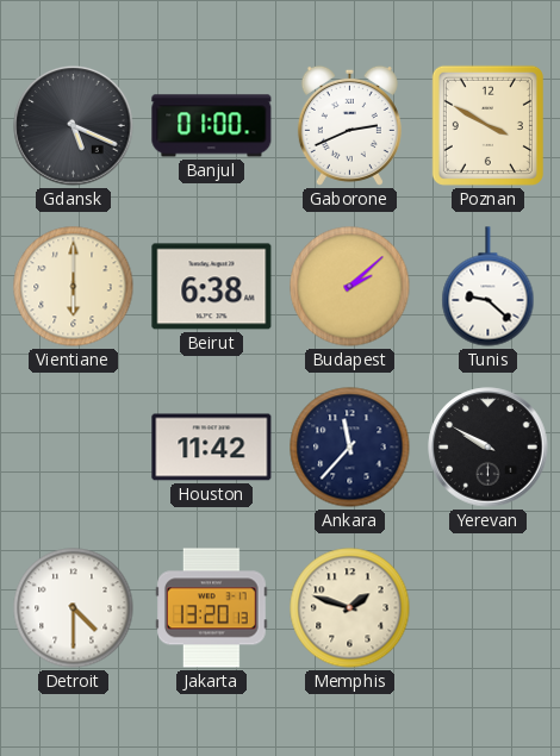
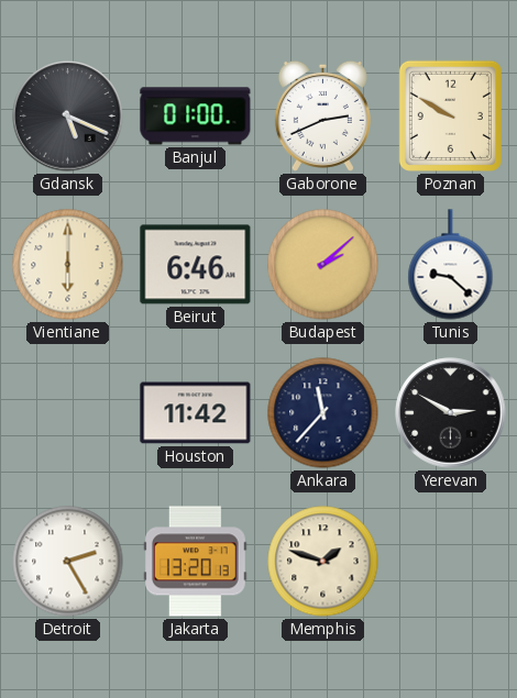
Poznan: 3:50 -> 9:50
Beirut: 6:38 -> 6:46
Yerevan: 9:50 -> 2:50
Detroit: 4:30 -> 2:25
